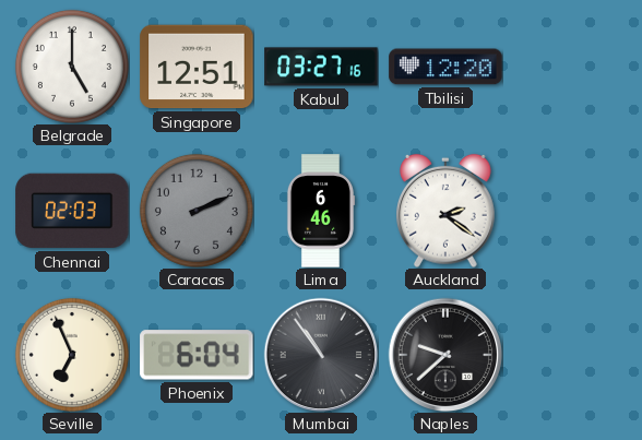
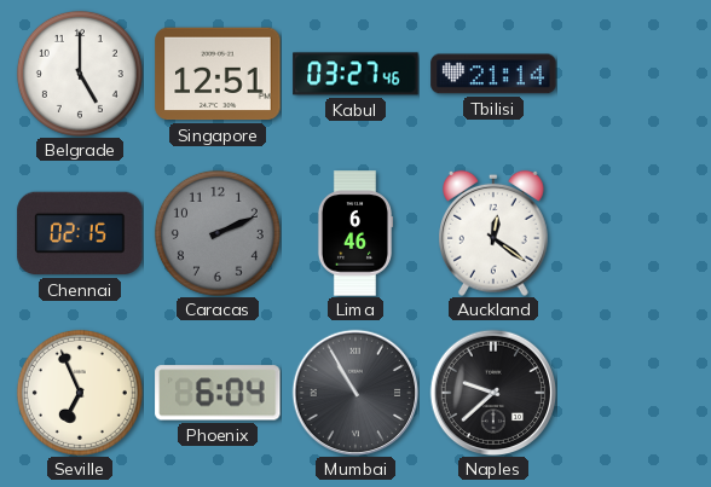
Kabul: 03:27:16 -> 03:27:46
Tbilisi: 12:20 -> 21:14
Chennai: 02:03 -> 02:15
Auckland: 2:21 -> 12:21
Mumbai: 10:54 -> 10:55
